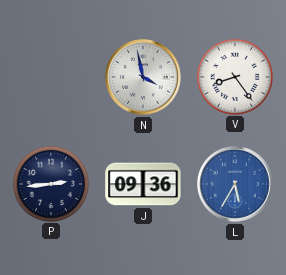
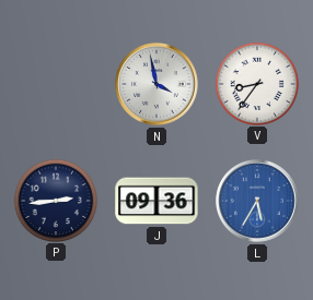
V: 8:24 -> 8:36
